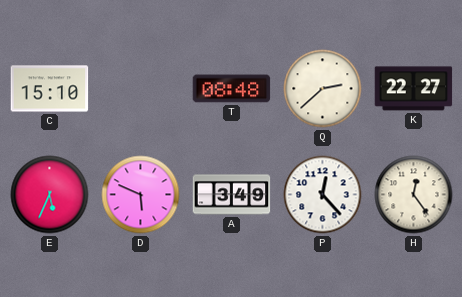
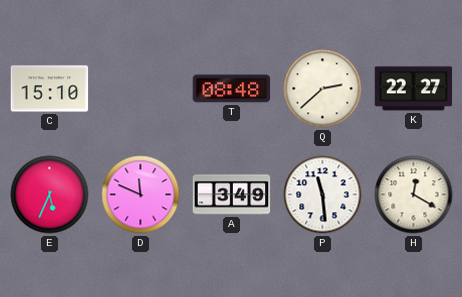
D: 5:49 -> 11:49
P: 12:23 -> 11:29
H: 12:24 -> 12:20
